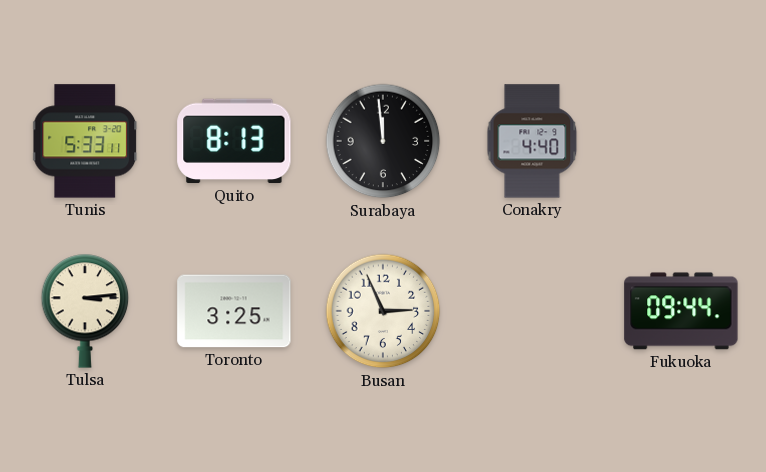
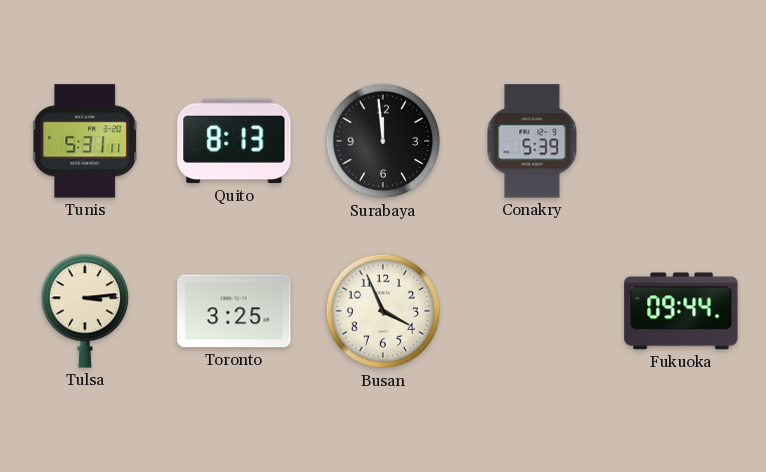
Tunis: 5:33 -> 5:31
Conakry: 4:40 -> 5:39
Busan: 2:56 -> 3:56
